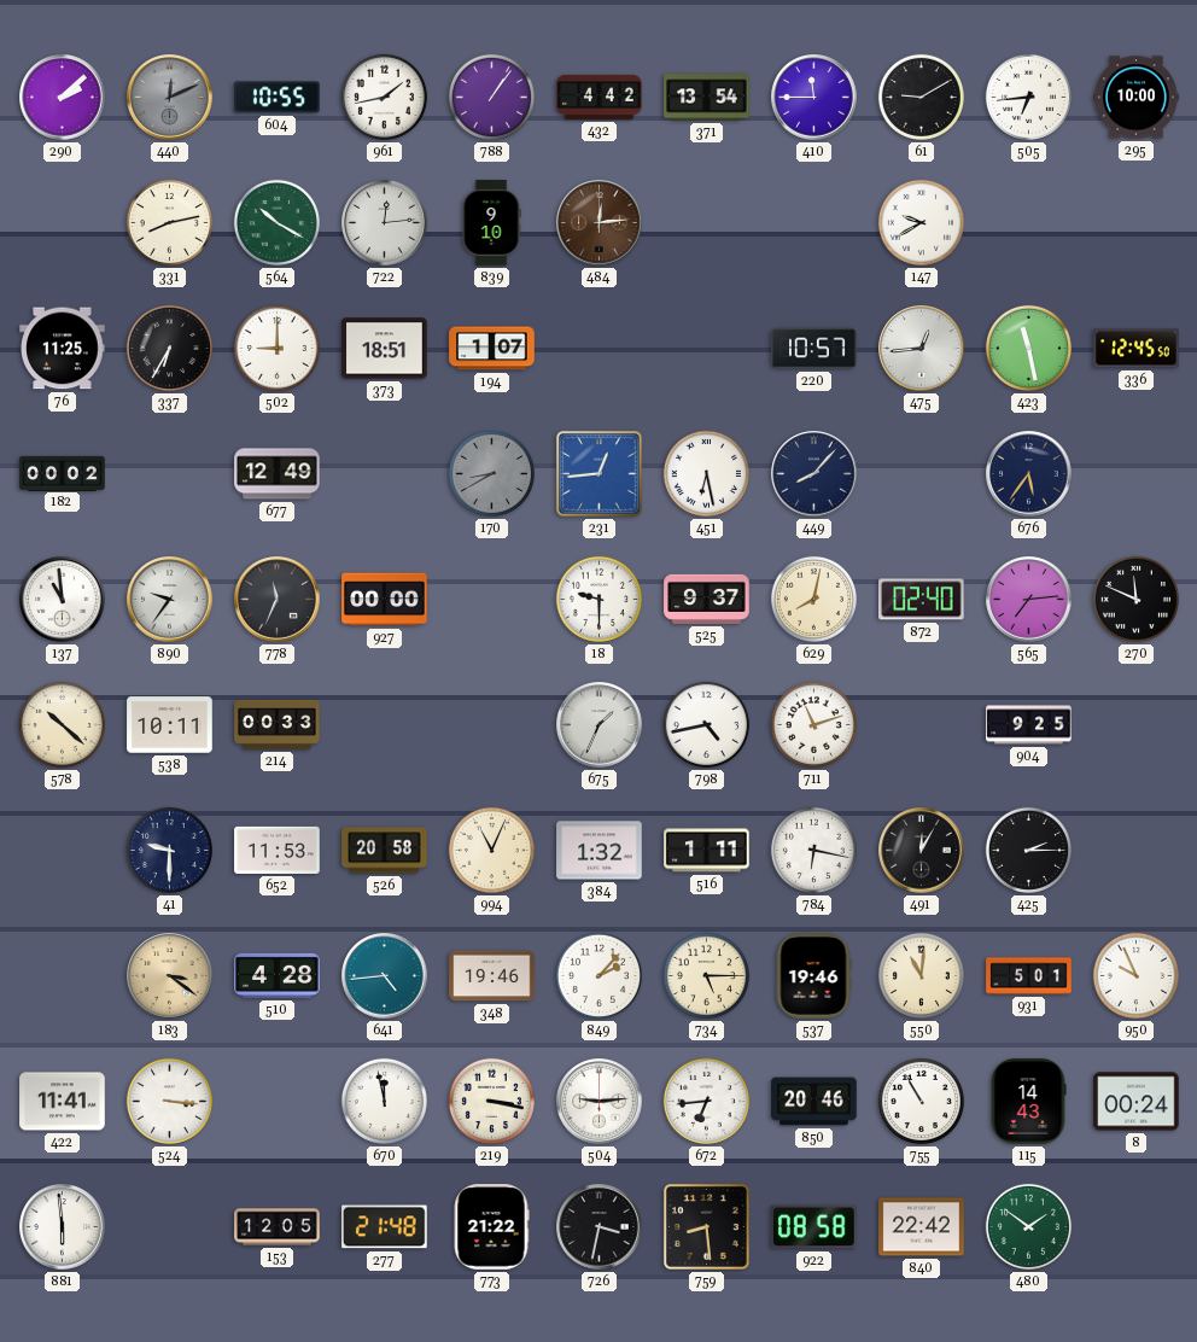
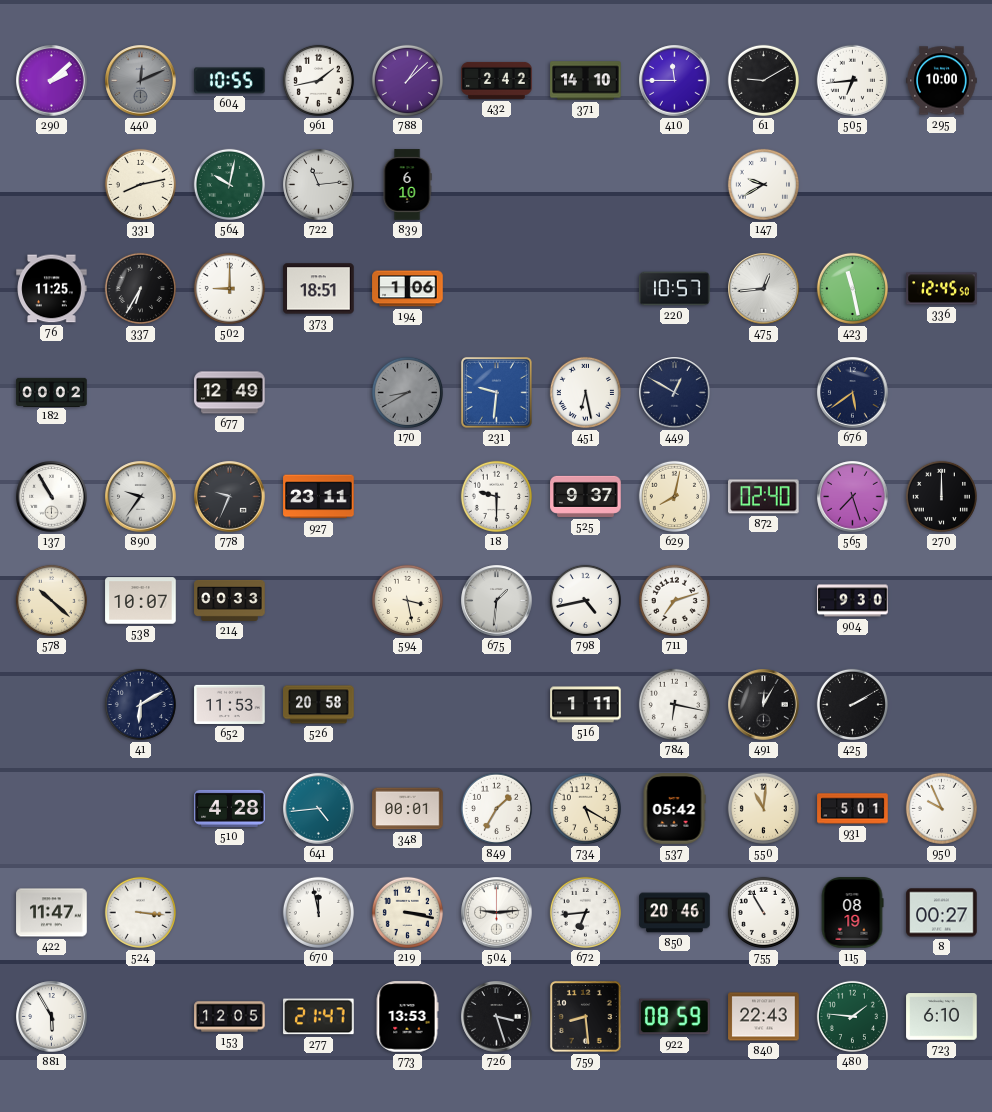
788: 1:06 -> 1:08
432: 4:42 -> 2:42
371: 13:54 -> 14:10
564: 10:20 -> 10:02
722: 12:14 -> 11:14
839: 9:10 -> 6:10
484: 12:14 -> none
194: 1:07 -> 1:06
231: 12:44 -> 9:31
449: 8:07 -> 12:50
676: 5:36 -> 5:39
137: 10:59 -> 10:55
778: 11:34 -> 9:34
927: 00:00 -> 23:11
565: 7:14 -> 7:27
270: 11:49 -> 12:00
538: 10:11 -> 10:07
594: none -> 3:28
675: 1:34 -> 1:31
711: 11:12 -> 7:12
904: 9:25 -> 9:30
41: 9:30 -> 6:10
994: 11:04 -> none
384: 1:32 -> none
425: 2:15 -> 2:10
183: 3:21 -> none
348: 19:46 -> 00:01
849: 2:07 -> 1:35
734: 5:15 -> 5:20
537: 19:46 -> 05:42
422: 11:41 -> 11:47
115: 14:43 -> 08:19
8: 00:24 -> 00:27
881: 5:59 -> 5:55
277: 21:48 -> 21:47
773: 21:22 -> 13:53
726: 3:32 -> 3:27
922: 08:58 -> 08:59
840: 22:42 -> 22:43
480: 1:51 -> 1:46
723: none -> 6:10
